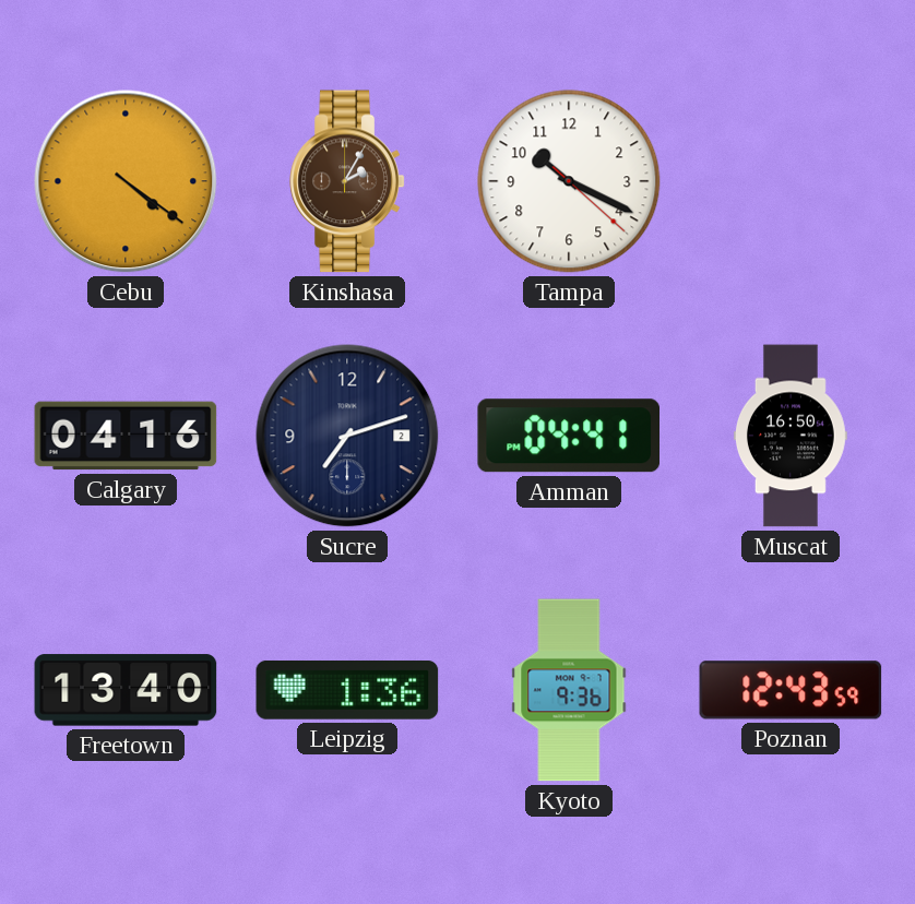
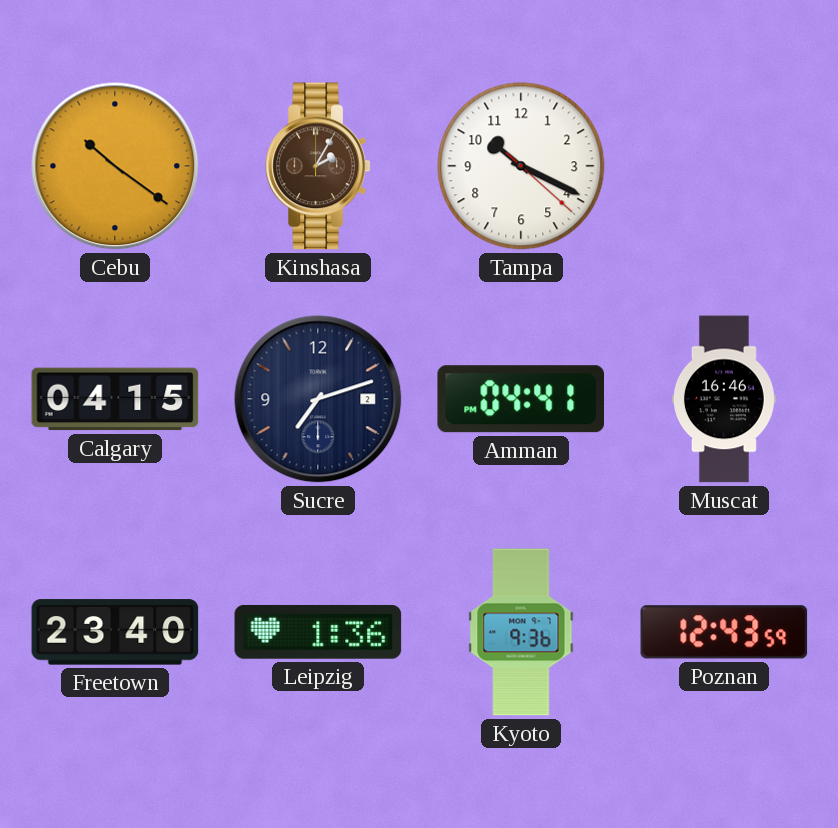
Cebu: 4:21 -> 10:21
Calgary: 04:16 -> 04:15
Muscat: 16:50 -> 16:46
Freetown: 13:40 -> 23:40
